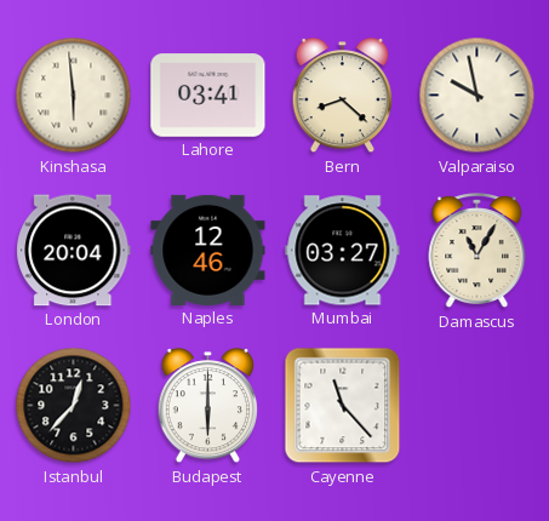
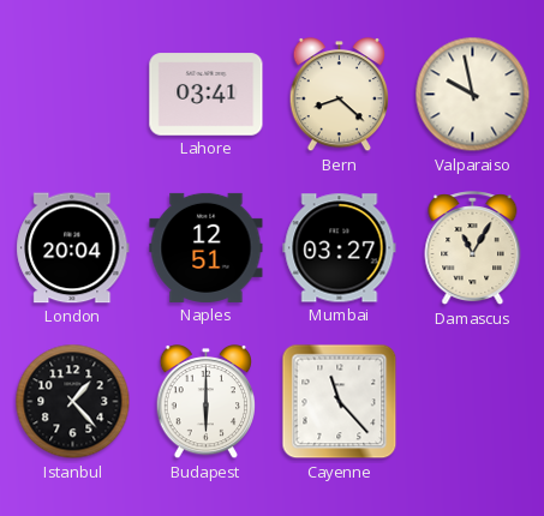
Kinshasa: 5:59 -> none
Naples: 12:46 -> 12:51
Istanbul: 12:37 -> 1:23
